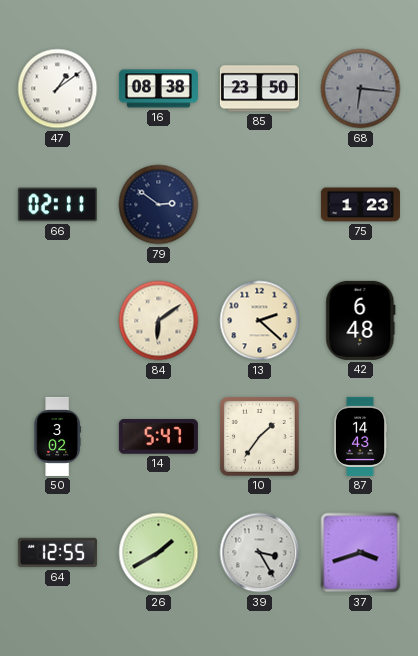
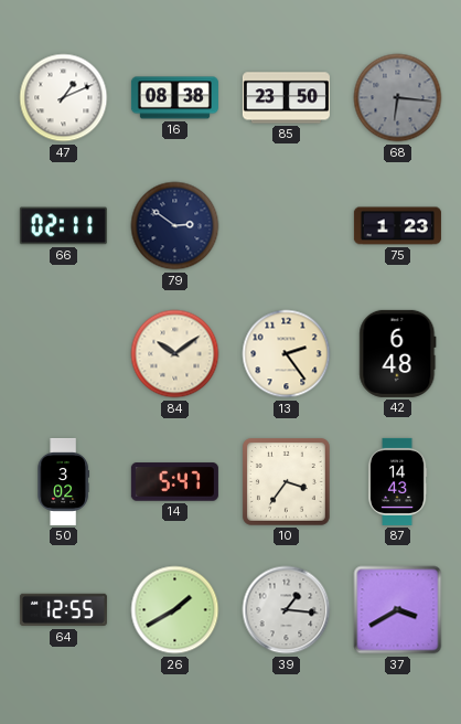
47: 1:09 -> 1:11
84: 6:09 -> 10:09
13: 2:22 -> 2:24
10: 1:36 -> 3:36
39: 3:25 -> 1:16
37: 3:42 -> 3:40
